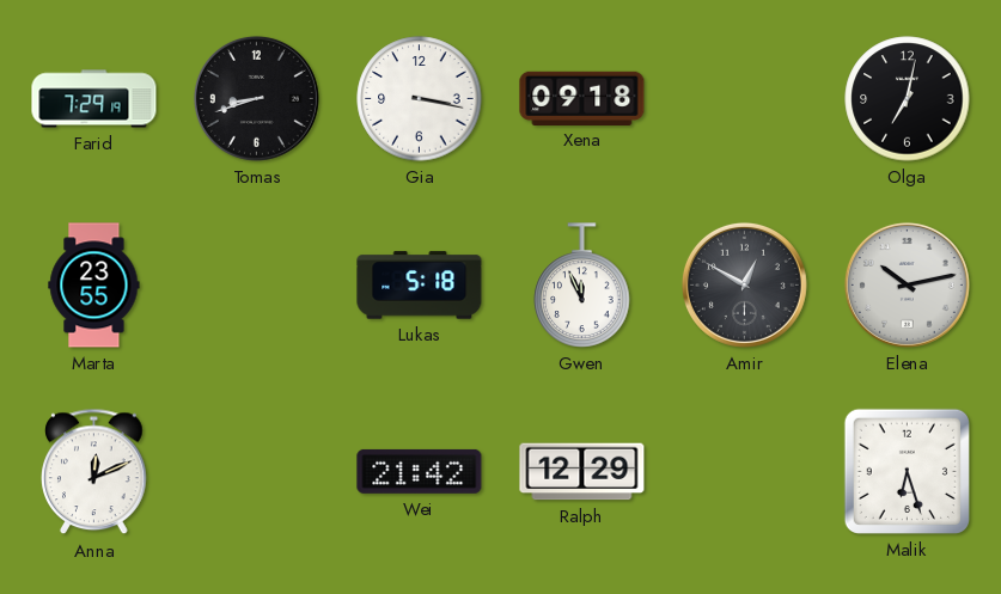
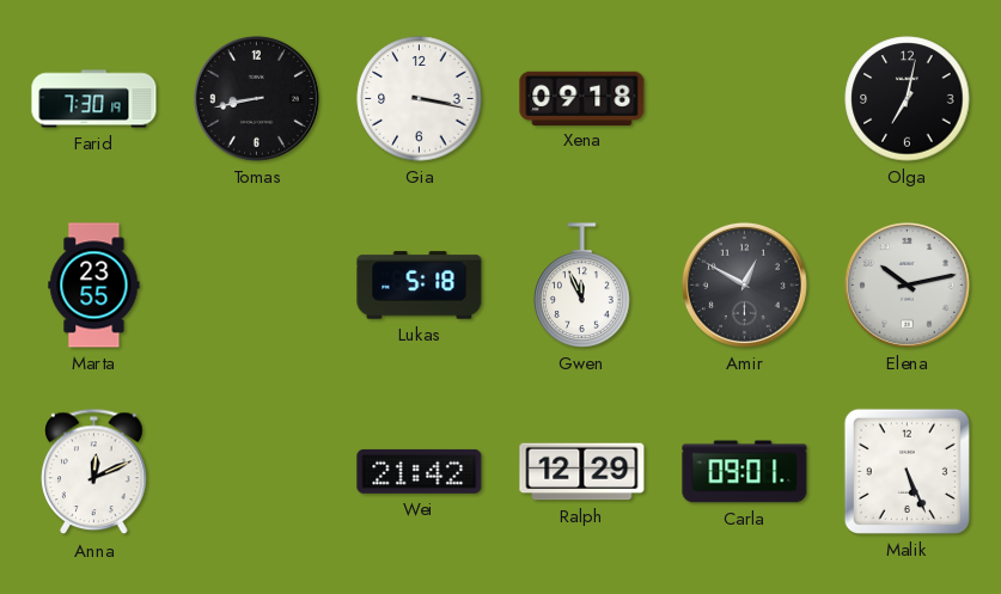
Farid: 7:29 -> 7:30
Tomas: 8:42 -> 8:43
Carla: none -> 09:01
Malik: 6:27 -> 5:26
